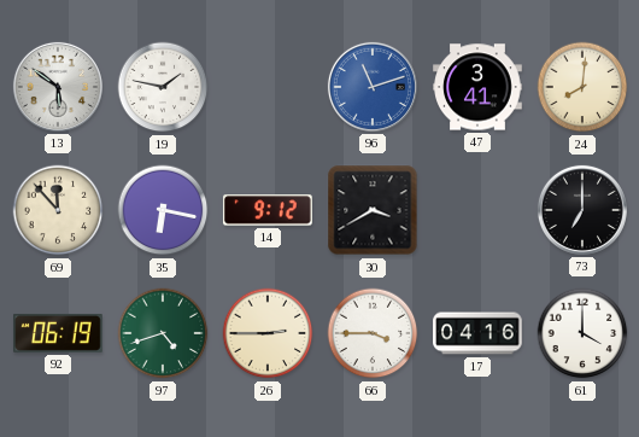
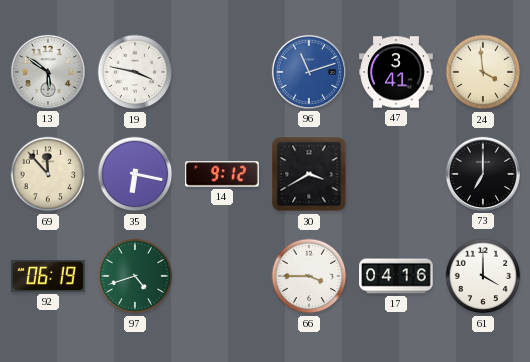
19: 1:47 -> 3:47
24: 8:01 -> 3:59
26: 2:45 -> none
